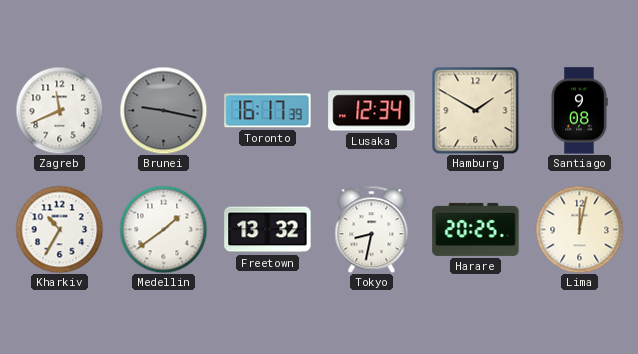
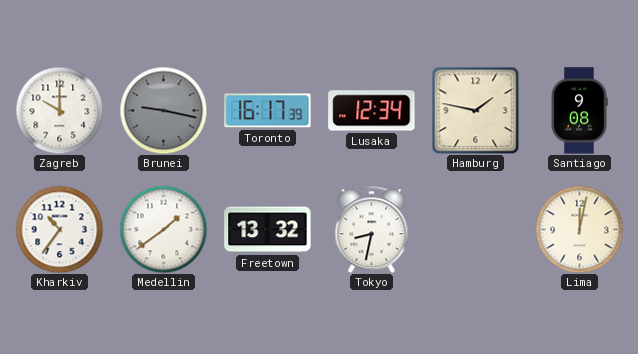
Zagreb: 11:41 -> 10:00
Hamburg: 1:50 -> 1:47
Kharkiv: 10:35 -> 10:36
Harare: 20:25 -> none
